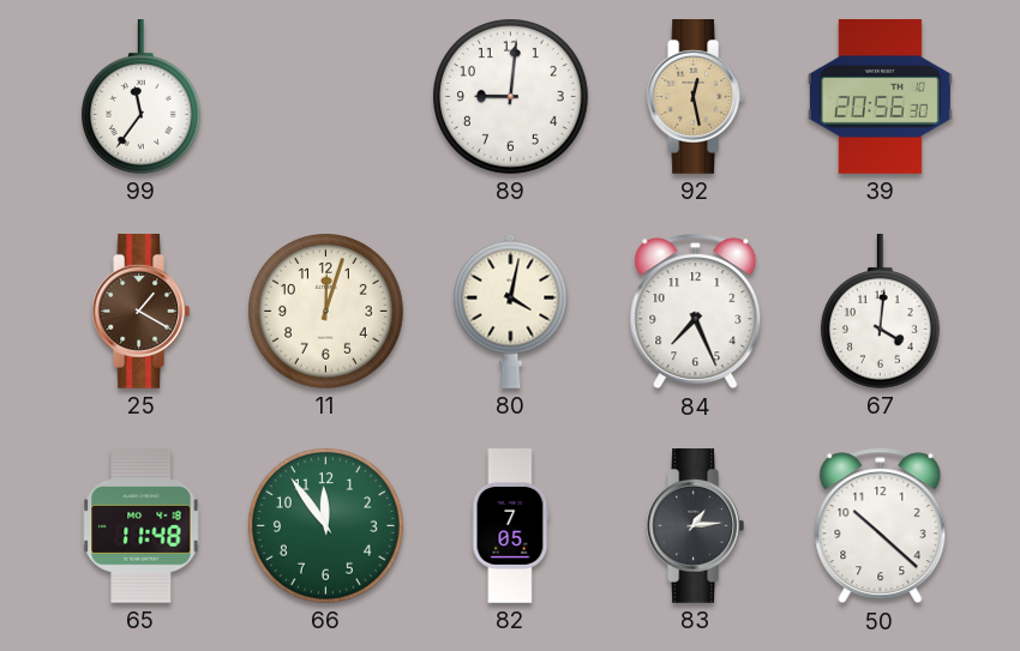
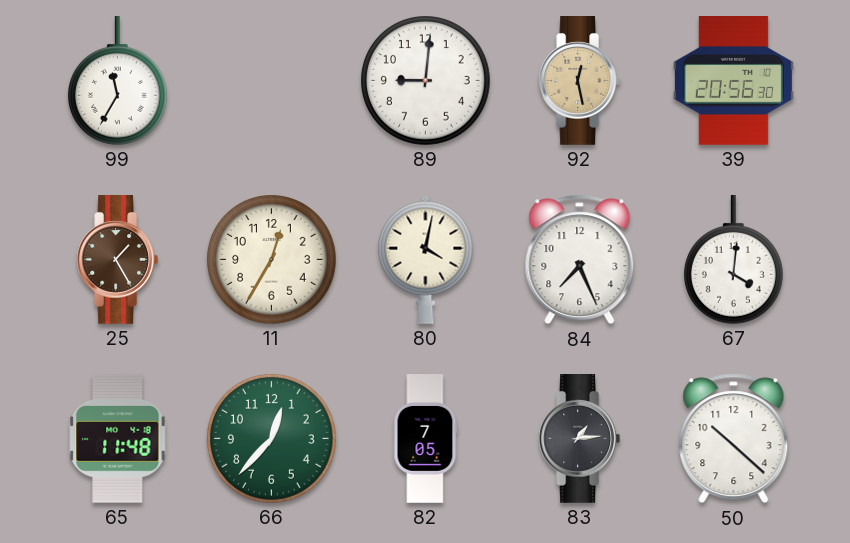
99: 11:36 -> 11:35
25: 1:20 -> 1:25
11: 12:03 -> 12:35
66: 11:54 -> 12:37
